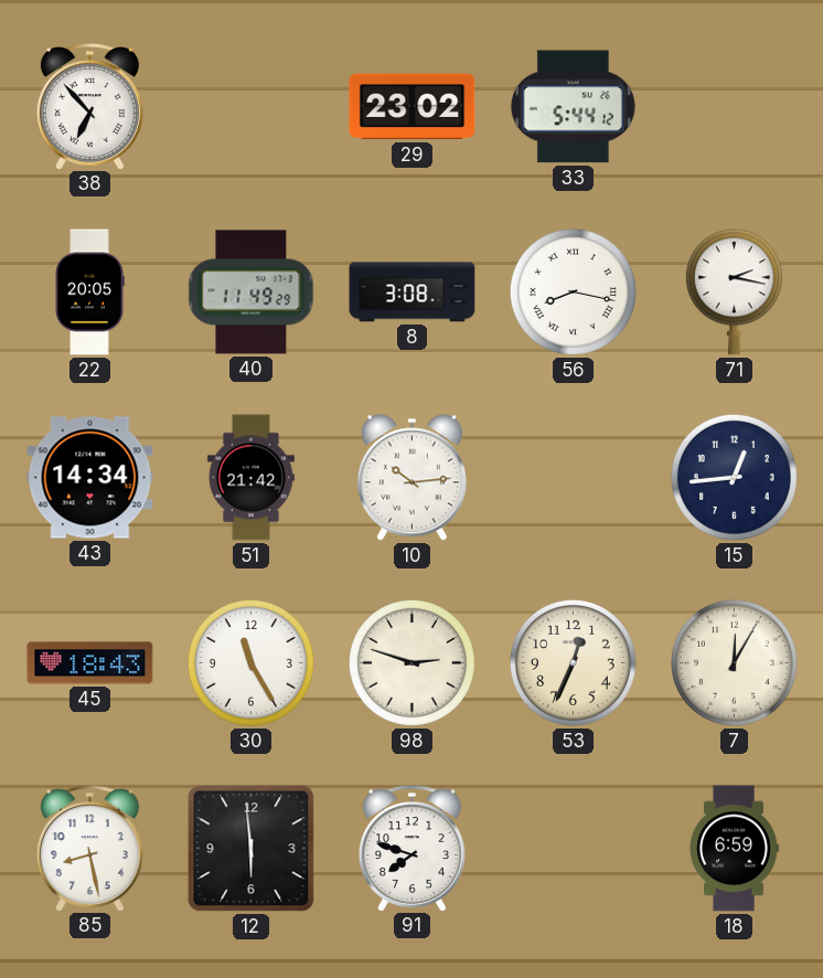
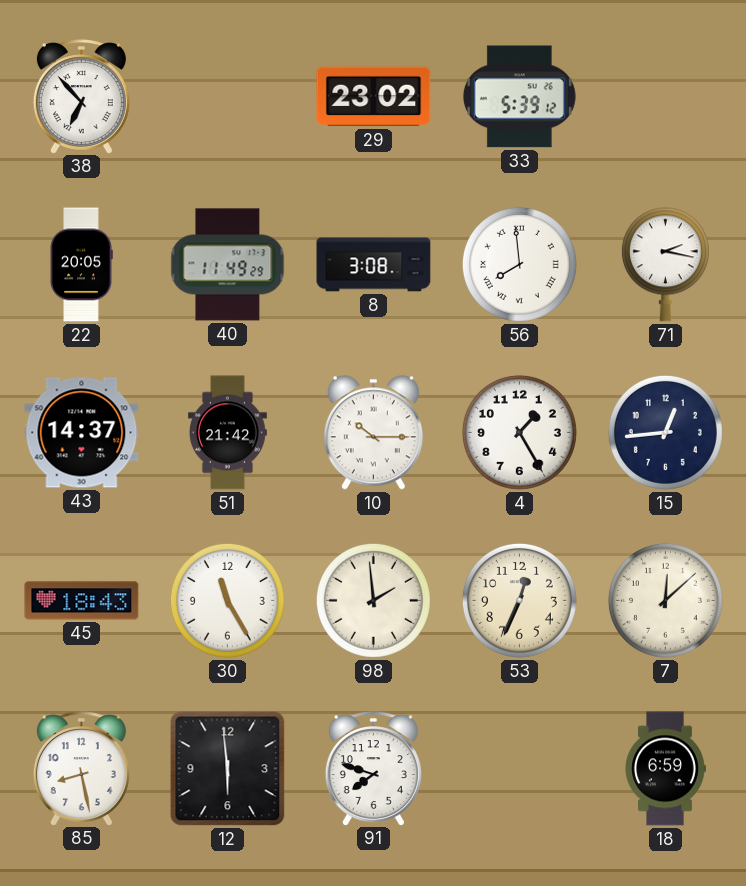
33: 5:44 -> 5:39
56: 8:17 -> 7:59
43: 14:34 -> 14:37
10: 10:14 -> 10:15
4: none -> 1:25
98: 2:48 -> 1:59
7: 12:05 -> 12:08
